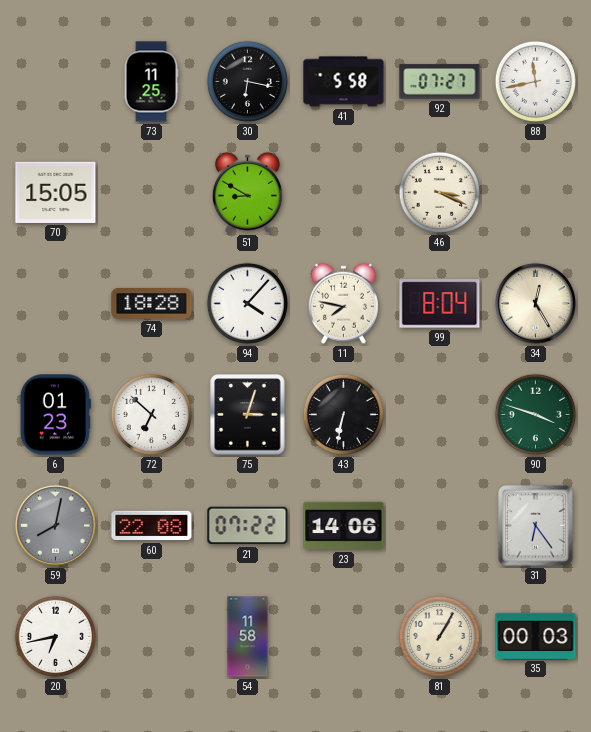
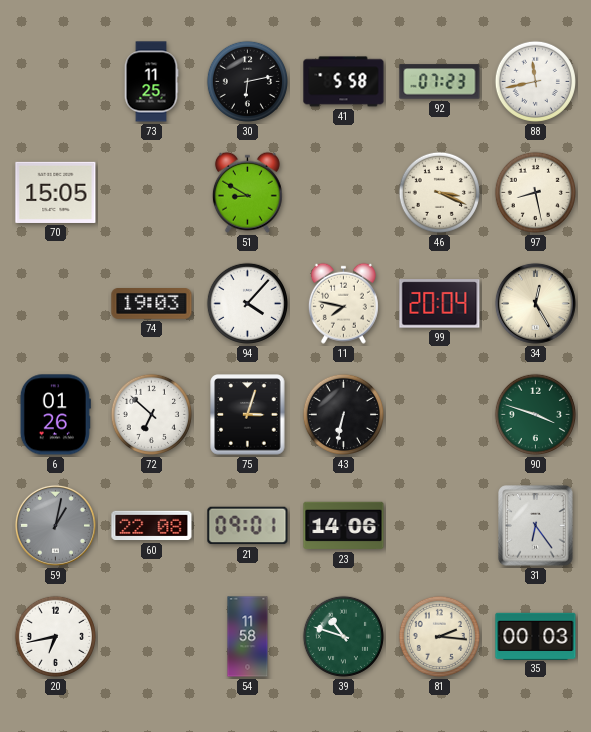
30: 6:17 -> 6:13
92: 07:27 -> 07:23
97: none -> 8:28
74: 18:28 -> 19:03
99: 8:04 -> 20:04
6: 01:23 -> 01:26
59: 8:02 -> 1:02
21: 07:22 -> 09:01
39: none -> 10:48
81: 1:05 -> 2:16
